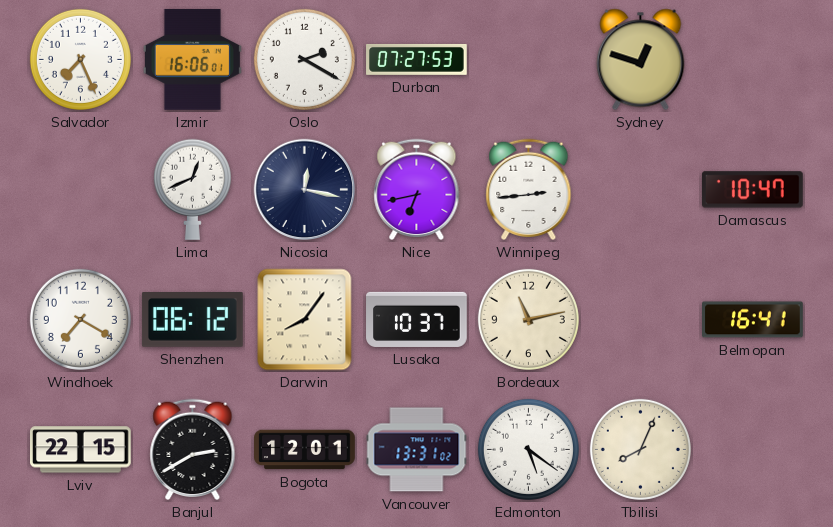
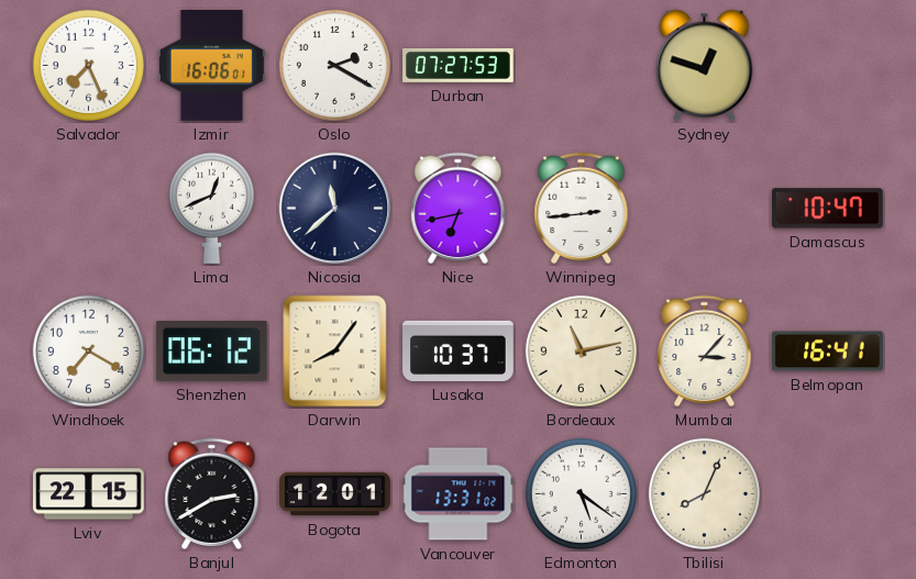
Nicosia: 12:17 -> 11:38
Mumbai: none -> 3:07
